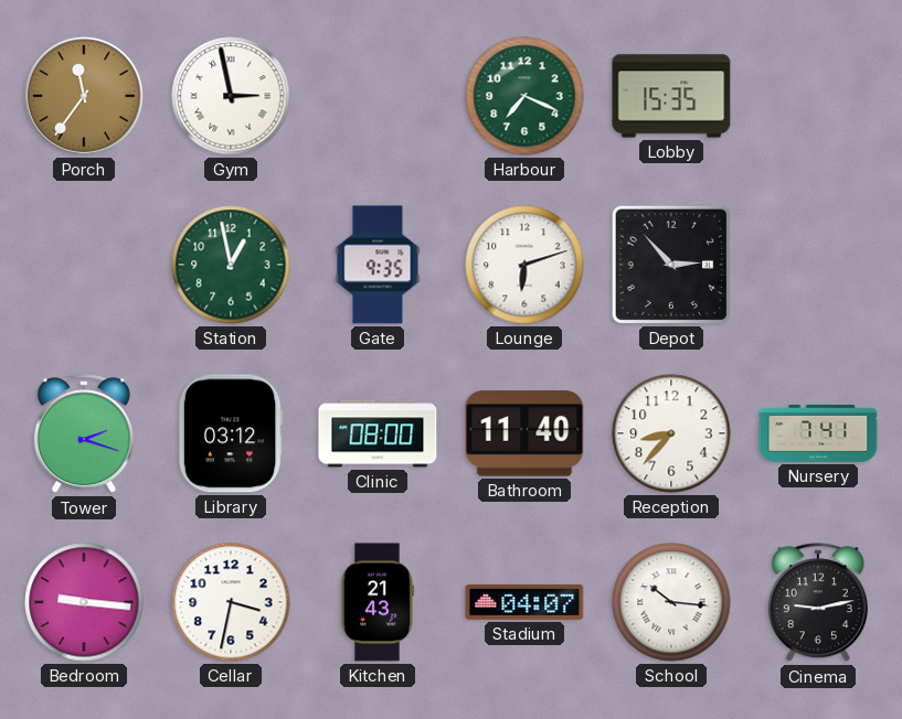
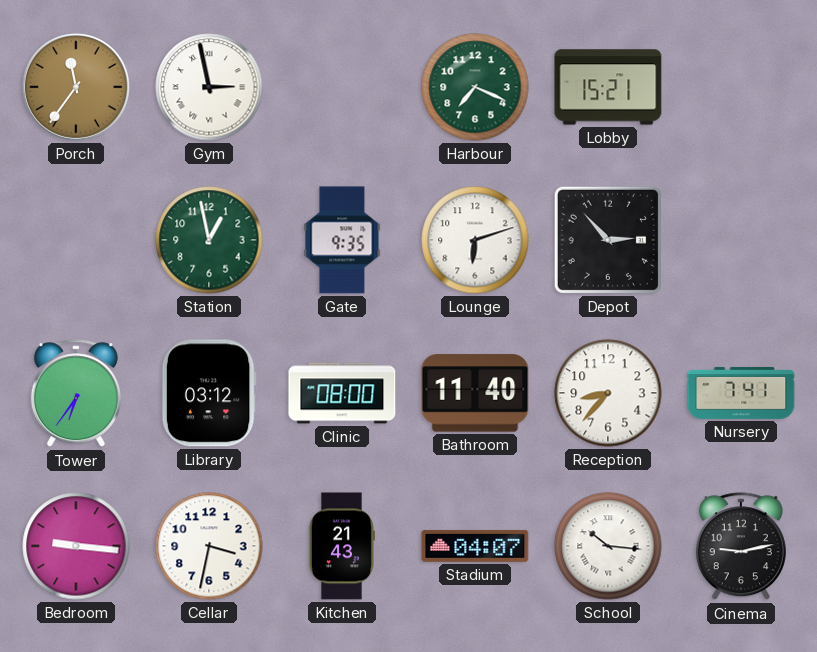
Lobby: 15:35 -> 15:21
Tower: 2:18 -> 6:36
